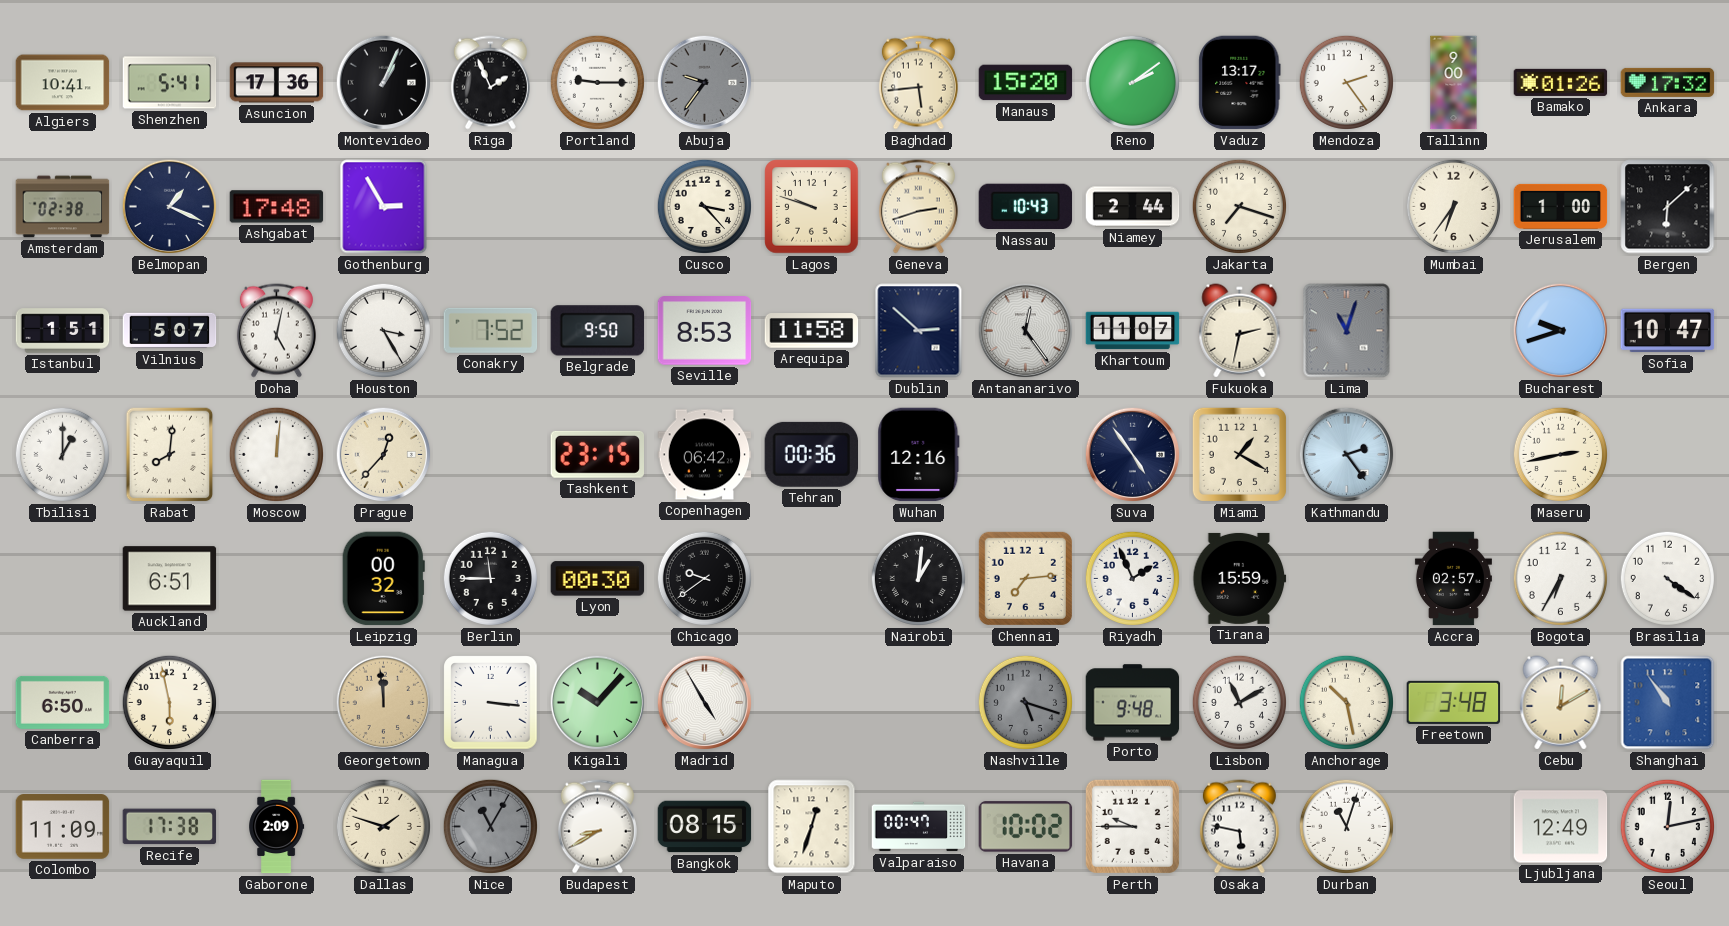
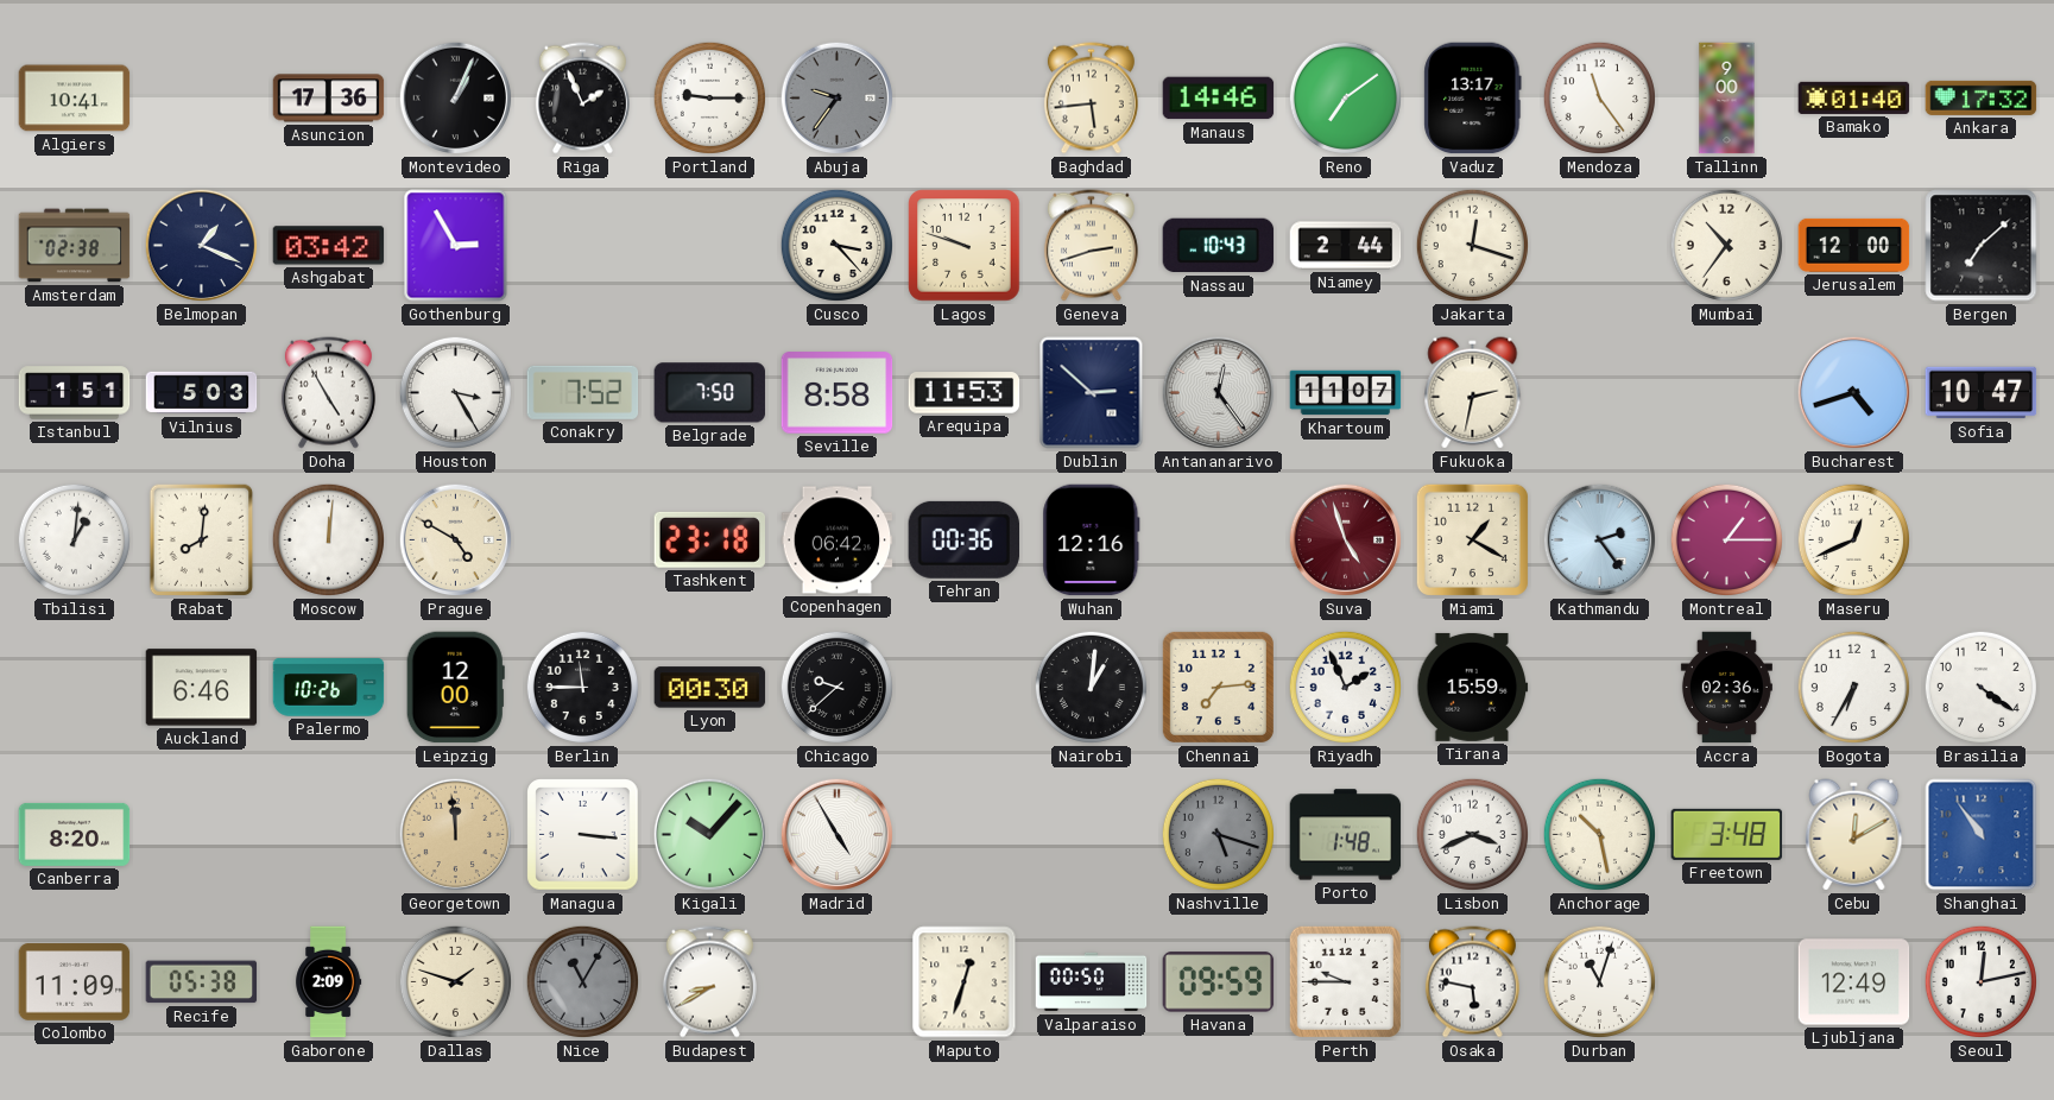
Shenzhen: 5:41 -> none
Manaus: 15:20 -> 14:46
Reno: 2:09 -> 7:09
Mendoza: 2:24 -> 11:24
Bamako: 01:26 -> 01:40
Ashgabat: 17:48 -> 03:42
Jakarta: 7:18 -> 12:18
Mumbai: 6:36 -> 10:36
Jerusalem: 1:00 -> 12:00
Bergen: 6:08 -> 7:08
Vilnius: 5:07 -> 5:03
Doha: 5:02 -> 4:55
Belgrade: 9:50 -> 7:50
Seville: 8:53 -> 8:58
Arequipa: 11:58 -> 11:53
Lima: 11:03 -> none
Bucharest: 9:42 -> 4:42
Tbilisi: 1:00 -> 1:01
Prague: 12:37 -> 4:50
Tashkent: 23:15 -> 23:18
Suva: 4:54 -> 4:57
Suva dial: navy -> burgundy
Montreal: none -> 1:15
Maseru: 2:43 -> 12:41
Auckland: 6:51 -> 6:46
Palermo: none -> 10:26
Leipzig: 00:32 -> 12:00
Chicago: 9:39 -> 9:38
Accra: 02:57 -> 02:36
Canberra: 6:50 -> 8:20
Guayaquil: 5:58 -> none
Porto: 9:48 -> 1:48
Lisbon: 11:10 -> 3:41
Recife: 17:38 -> 05:38
Bangkok: 08:15 -> none
Valparaiso: 00:47 -> 00:50
Havana: 10:02 -> 09:59
